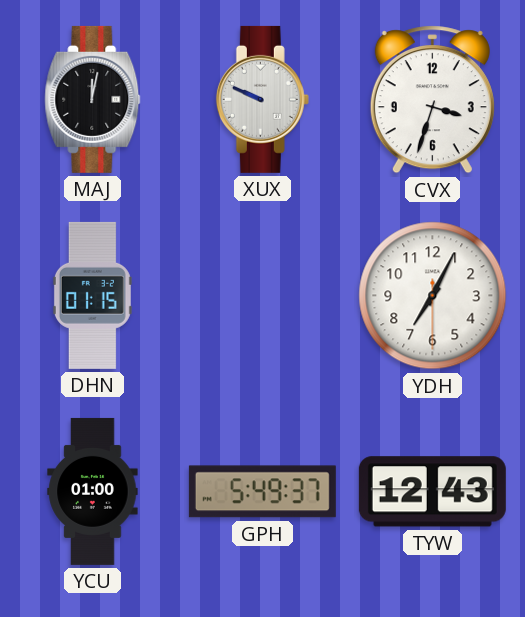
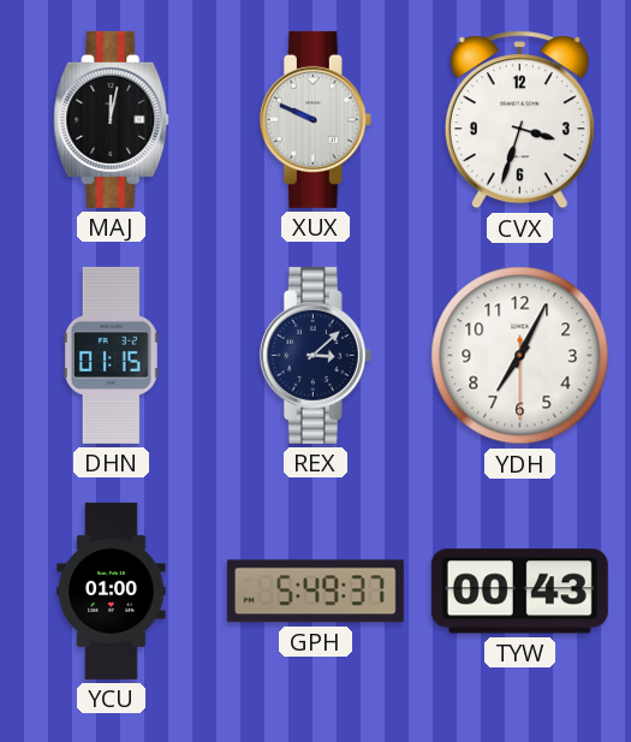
REX: none -> 3:08
TYW: 12:43 -> 00:43
